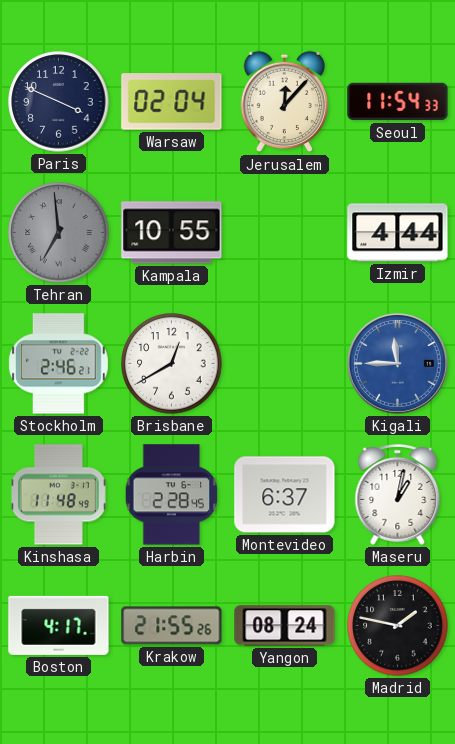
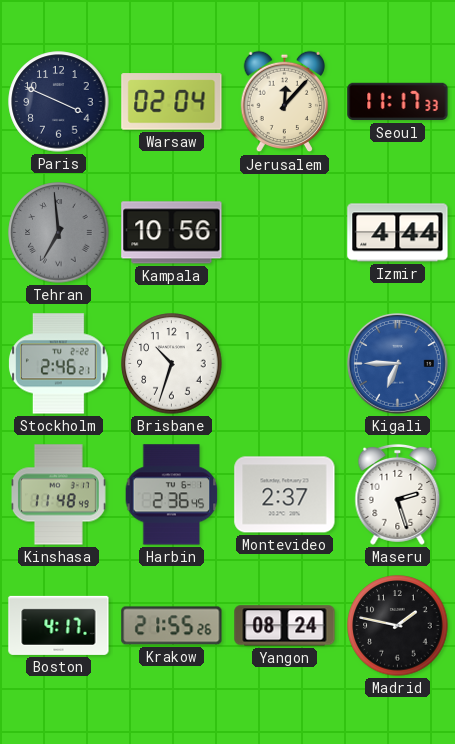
Seoul: 11:54 -> 11:17
Kampala: 10:55 -> 10:56
Brisbane: 12:40 -> 10:33
Kigali: 11:45 -> 6:45
Harbin: 2:28 -> 2:36
Montevideo: 6:37 -> 2:37
Maseru: 1:02 -> 2:27
